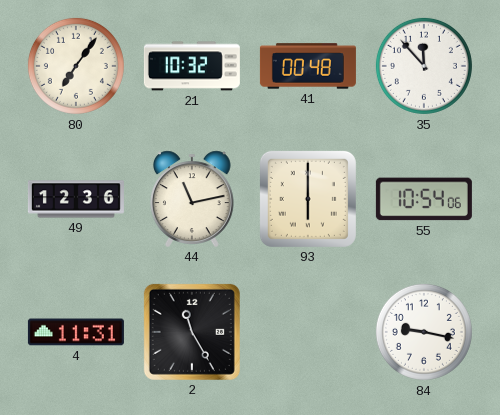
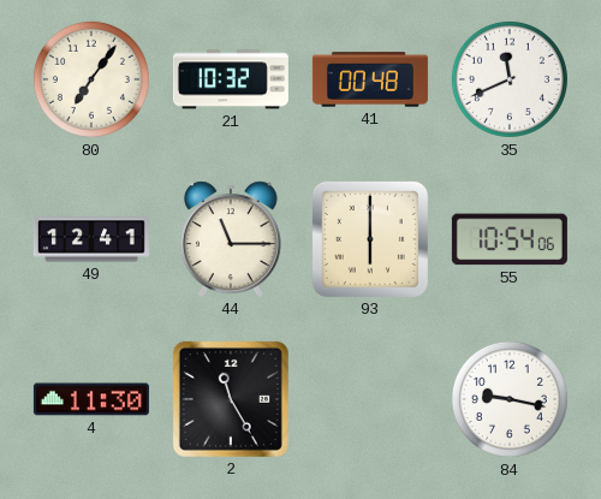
35: 11:53 -> 11:41
49: 12:36 -> 12:41
44: 11:13 -> 11:15
4: 11:31 -> 11:30
